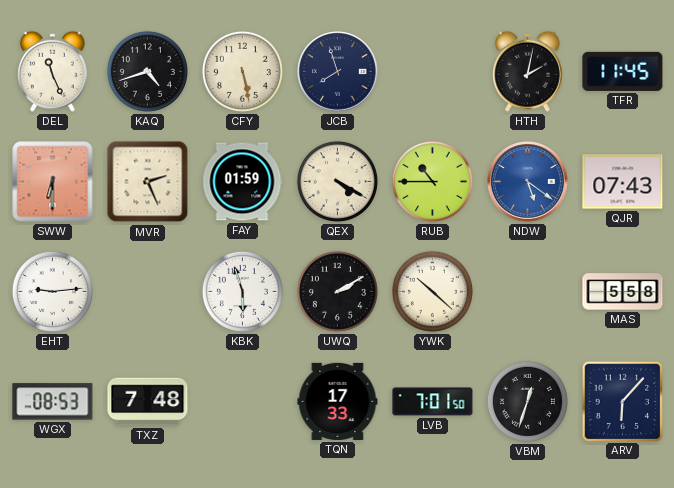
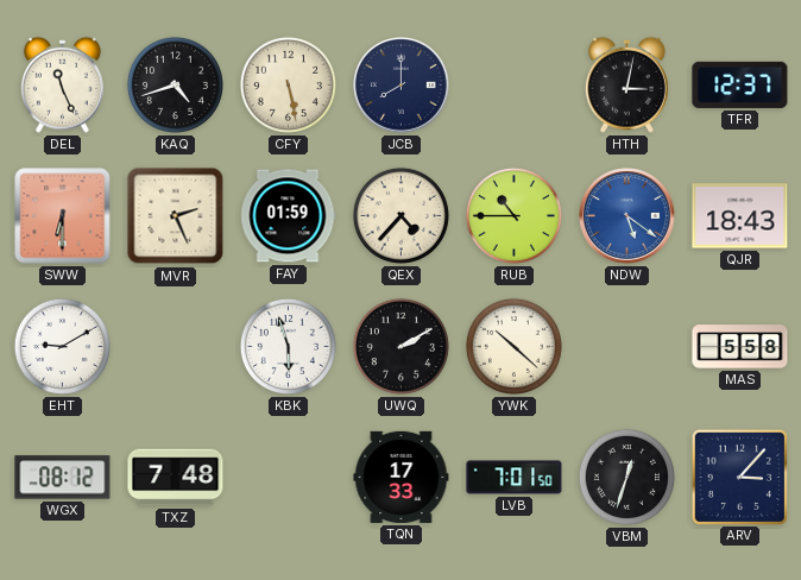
JCB: 7:57 -> 8:00
HTH: 2:02 -> 3:02
TFR: 11:45 -> 12:37
QEX: 4:20 -> 4:37
QJR: 07:43 -> 18:43
EHT: 9:14 -> 9:10
WGX: 08:53 -> 08:12
ARV: 6:07 -> 3:07
